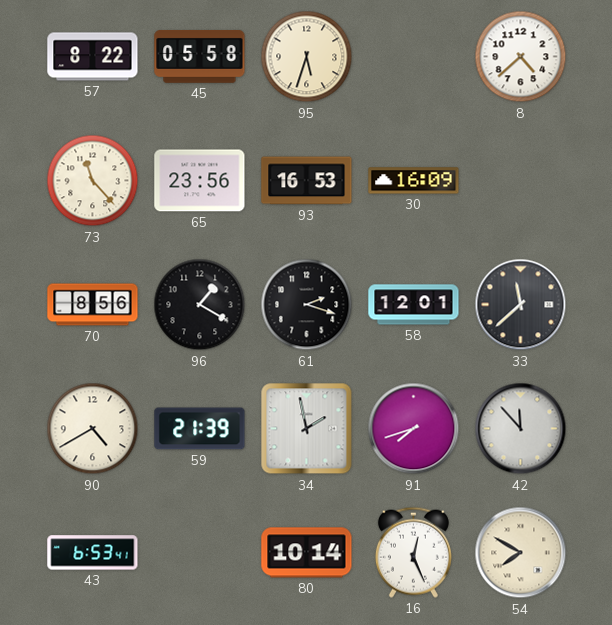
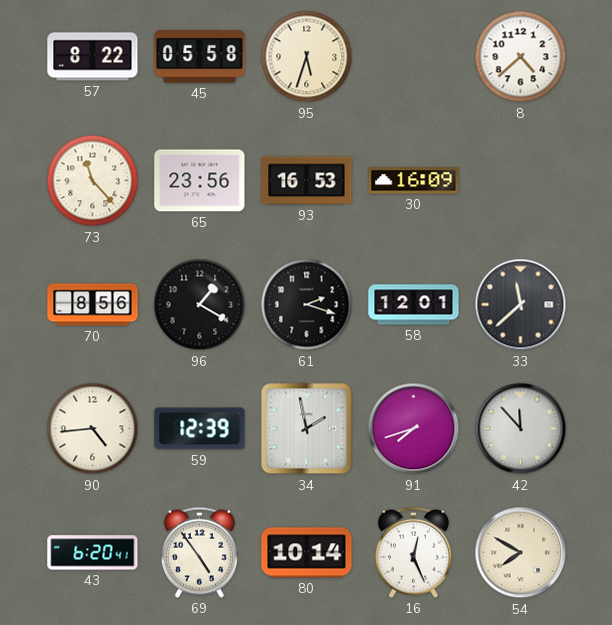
90: 4:40 -> 4:44
59: 21:39 -> 12:39
43: 6:53 -> 6:20
69: none -> 4:54
